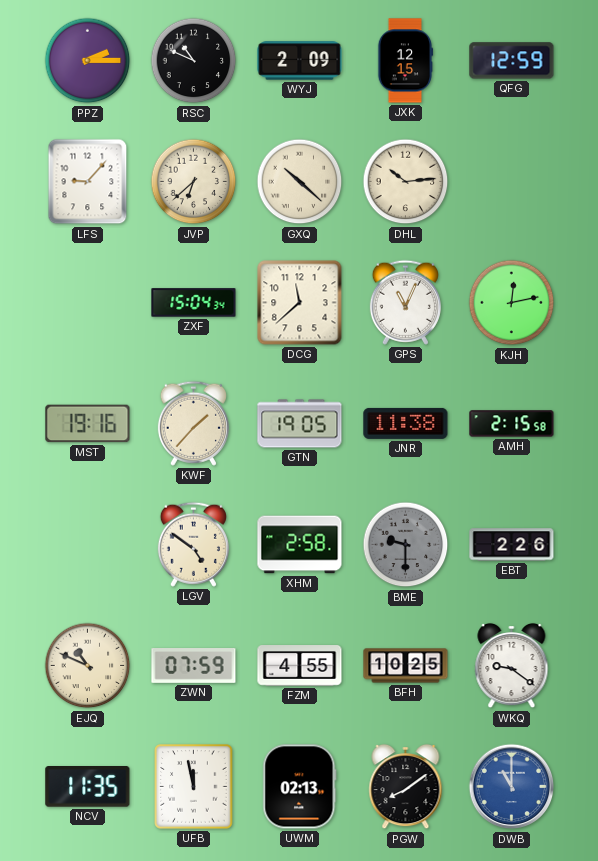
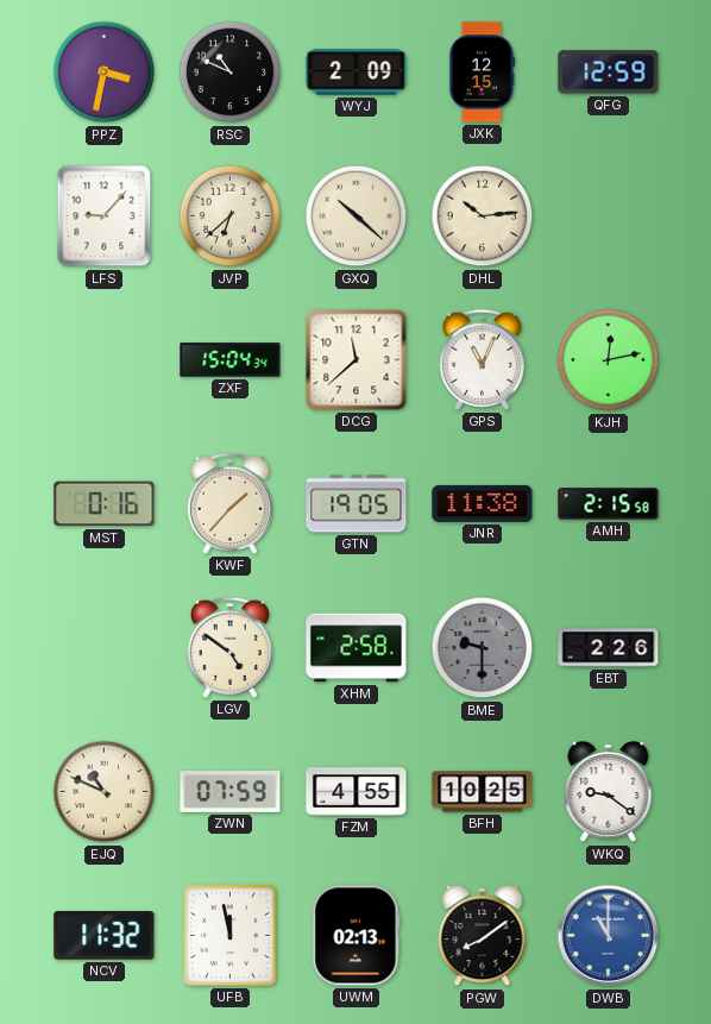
PPZ: 2:15 -> 3:32
MST: 19:16 -> 0:16
NCV: 11:35 -> 11:32
